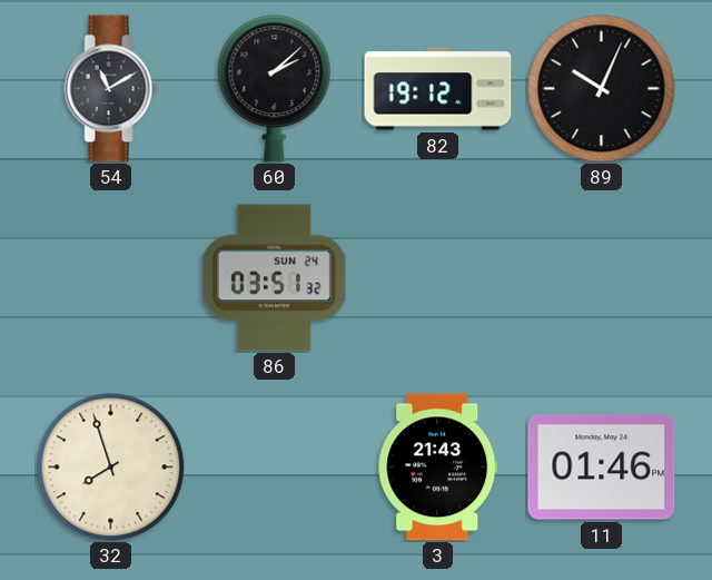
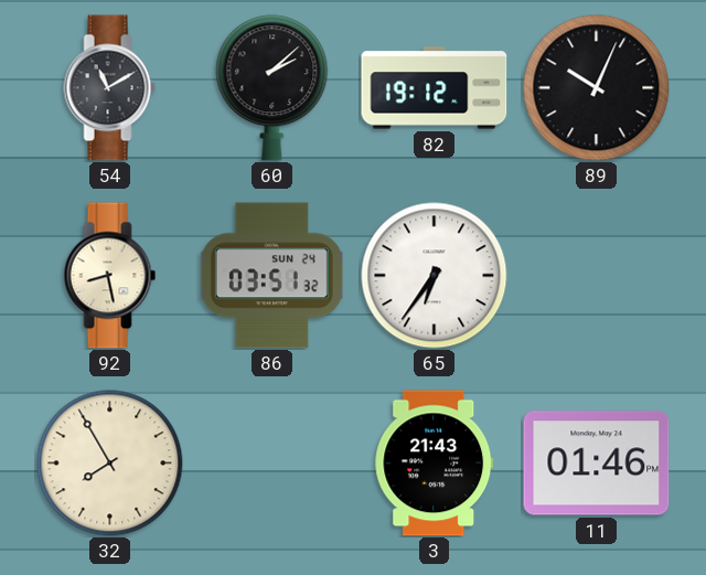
92: none -> 8:28
65: none -> 6:36
32: 7:57 -> 7:55
